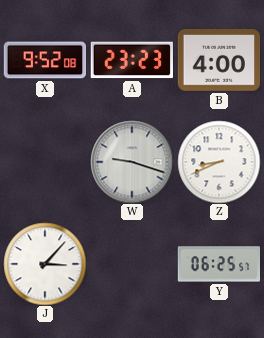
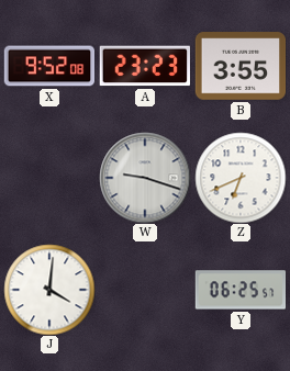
B: 4:00 -> 3:55
Z: 8:41 -> 6:41
J: 3:07 -> 4:01
